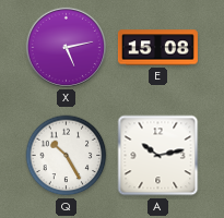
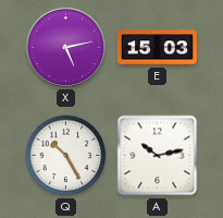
E: 15:08 -> 15:03
